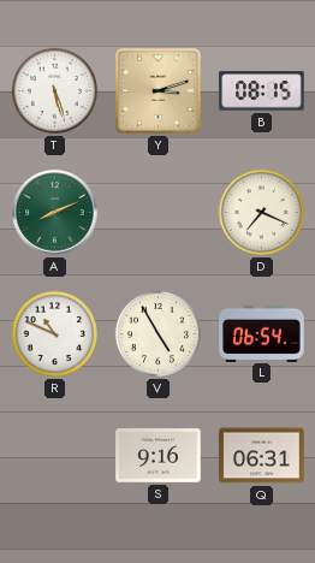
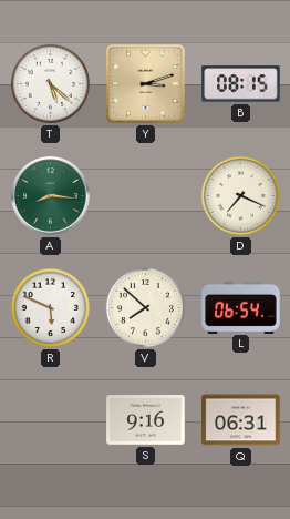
T: 5:27 -> 5:22
A: 8:11 -> 8:16
R: 10:49 -> 5:49
V: 4:55 -> 7:52
